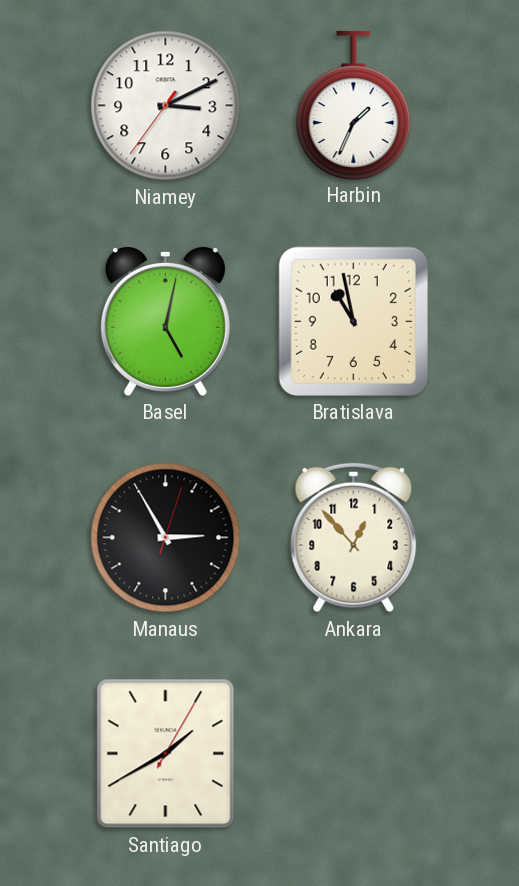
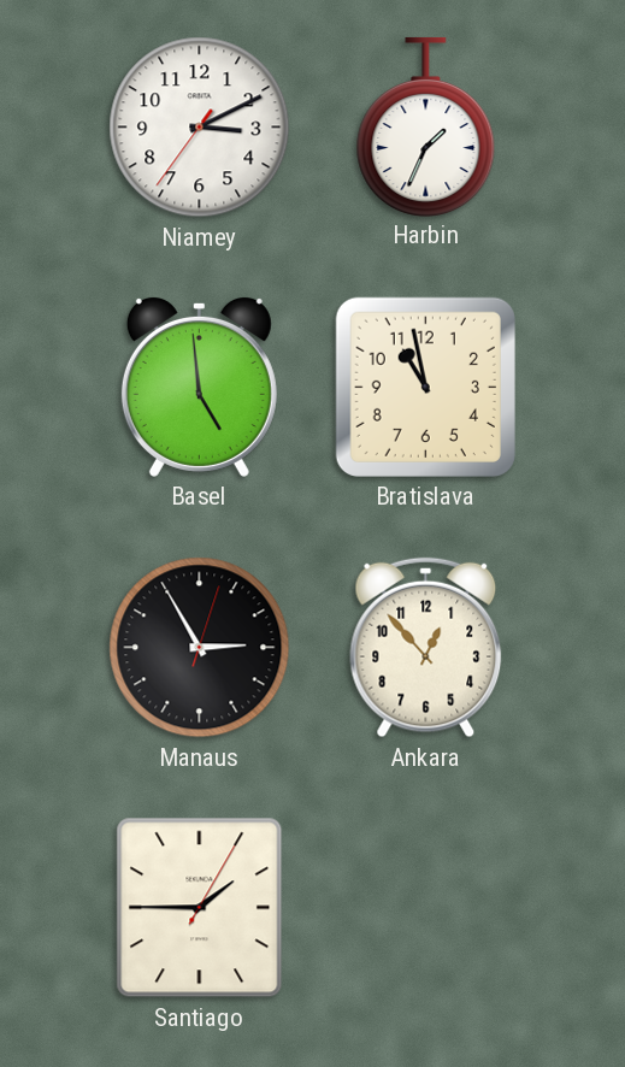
Basel: 5:02 -> 4:59
Santiago: 1:40 -> 1:45
